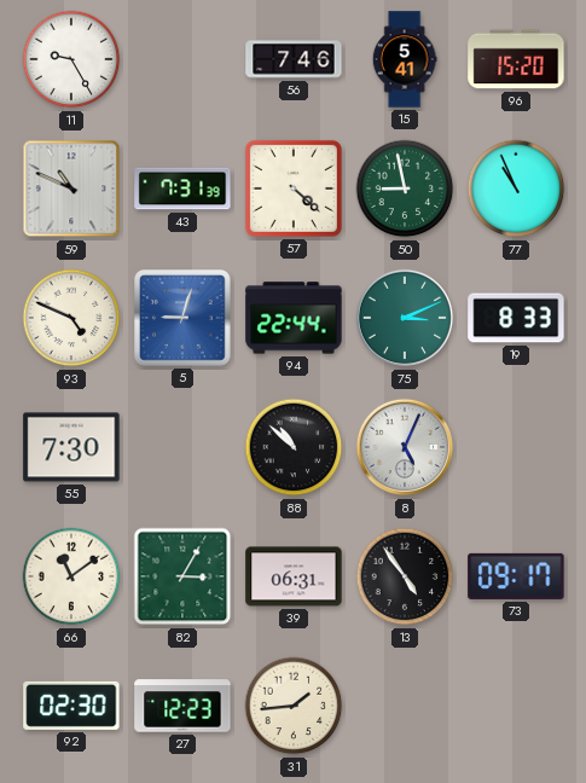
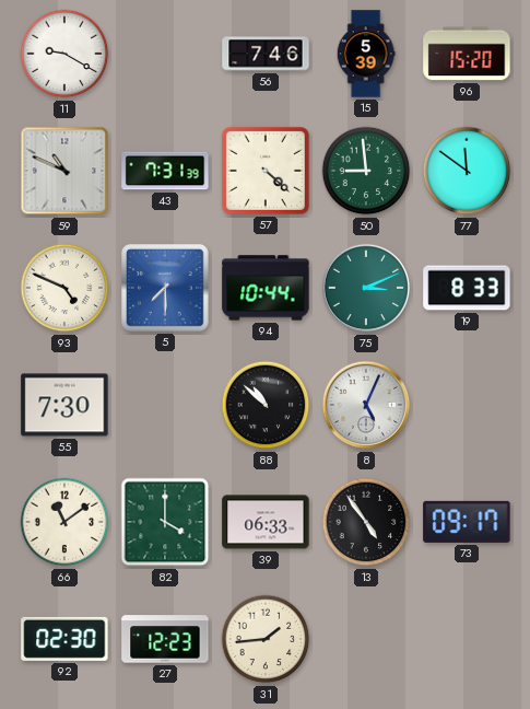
11: 9:25 -> 9:20
15: 5:41 -> 5:39
50: 8:58 -> 8:59
77: 10:56 -> 11:51
5: 9:03 -> 7:30
94: 22:44 -> 10:44
82: 3:05 -> 4:00
39: 06:31 -> 06:33
